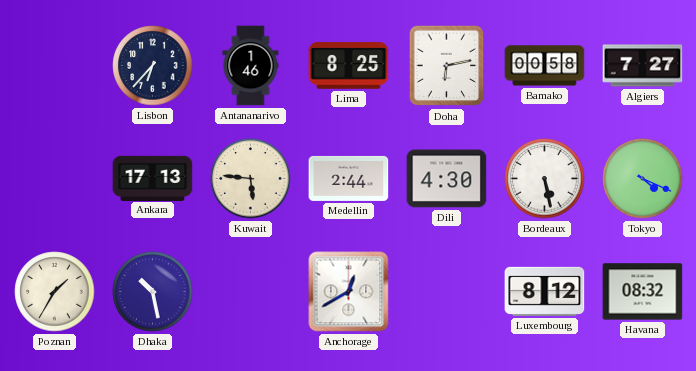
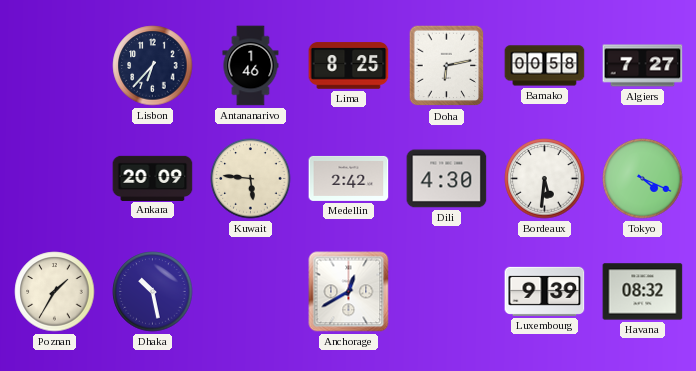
Ankara: 17:13 -> 20:09
Medellin: 2:44 -> 2:42
Bordeaux: 5:28 -> 5:31
Luxembourg: 8:12 -> 9:39
